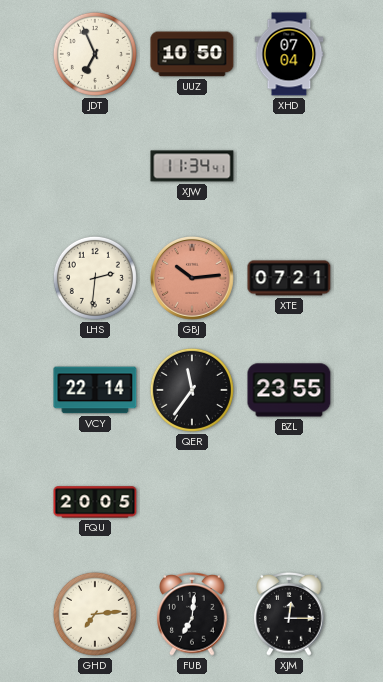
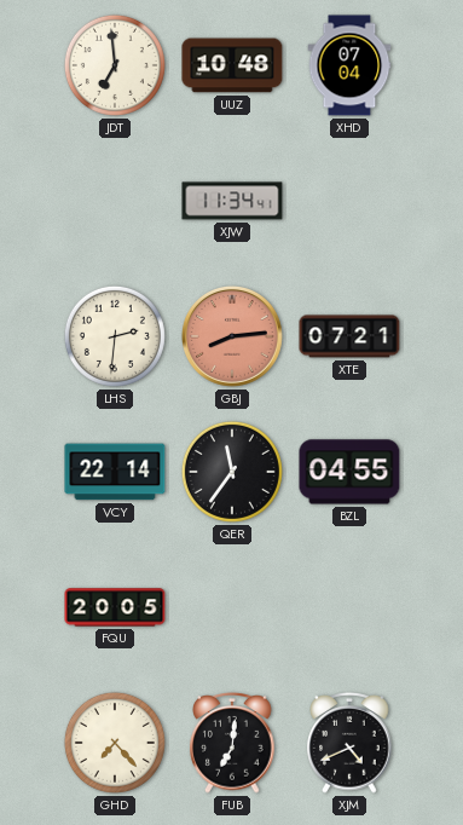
JDT: 6:56 -> 6:59
UUZ: 10:50 -> 10:48
GBJ: 10:14 -> 8:14
BZL: 23:55 -> 04:55
GHD: 7:14 -> 7:23
XJM: 12:15 -> 4:41
